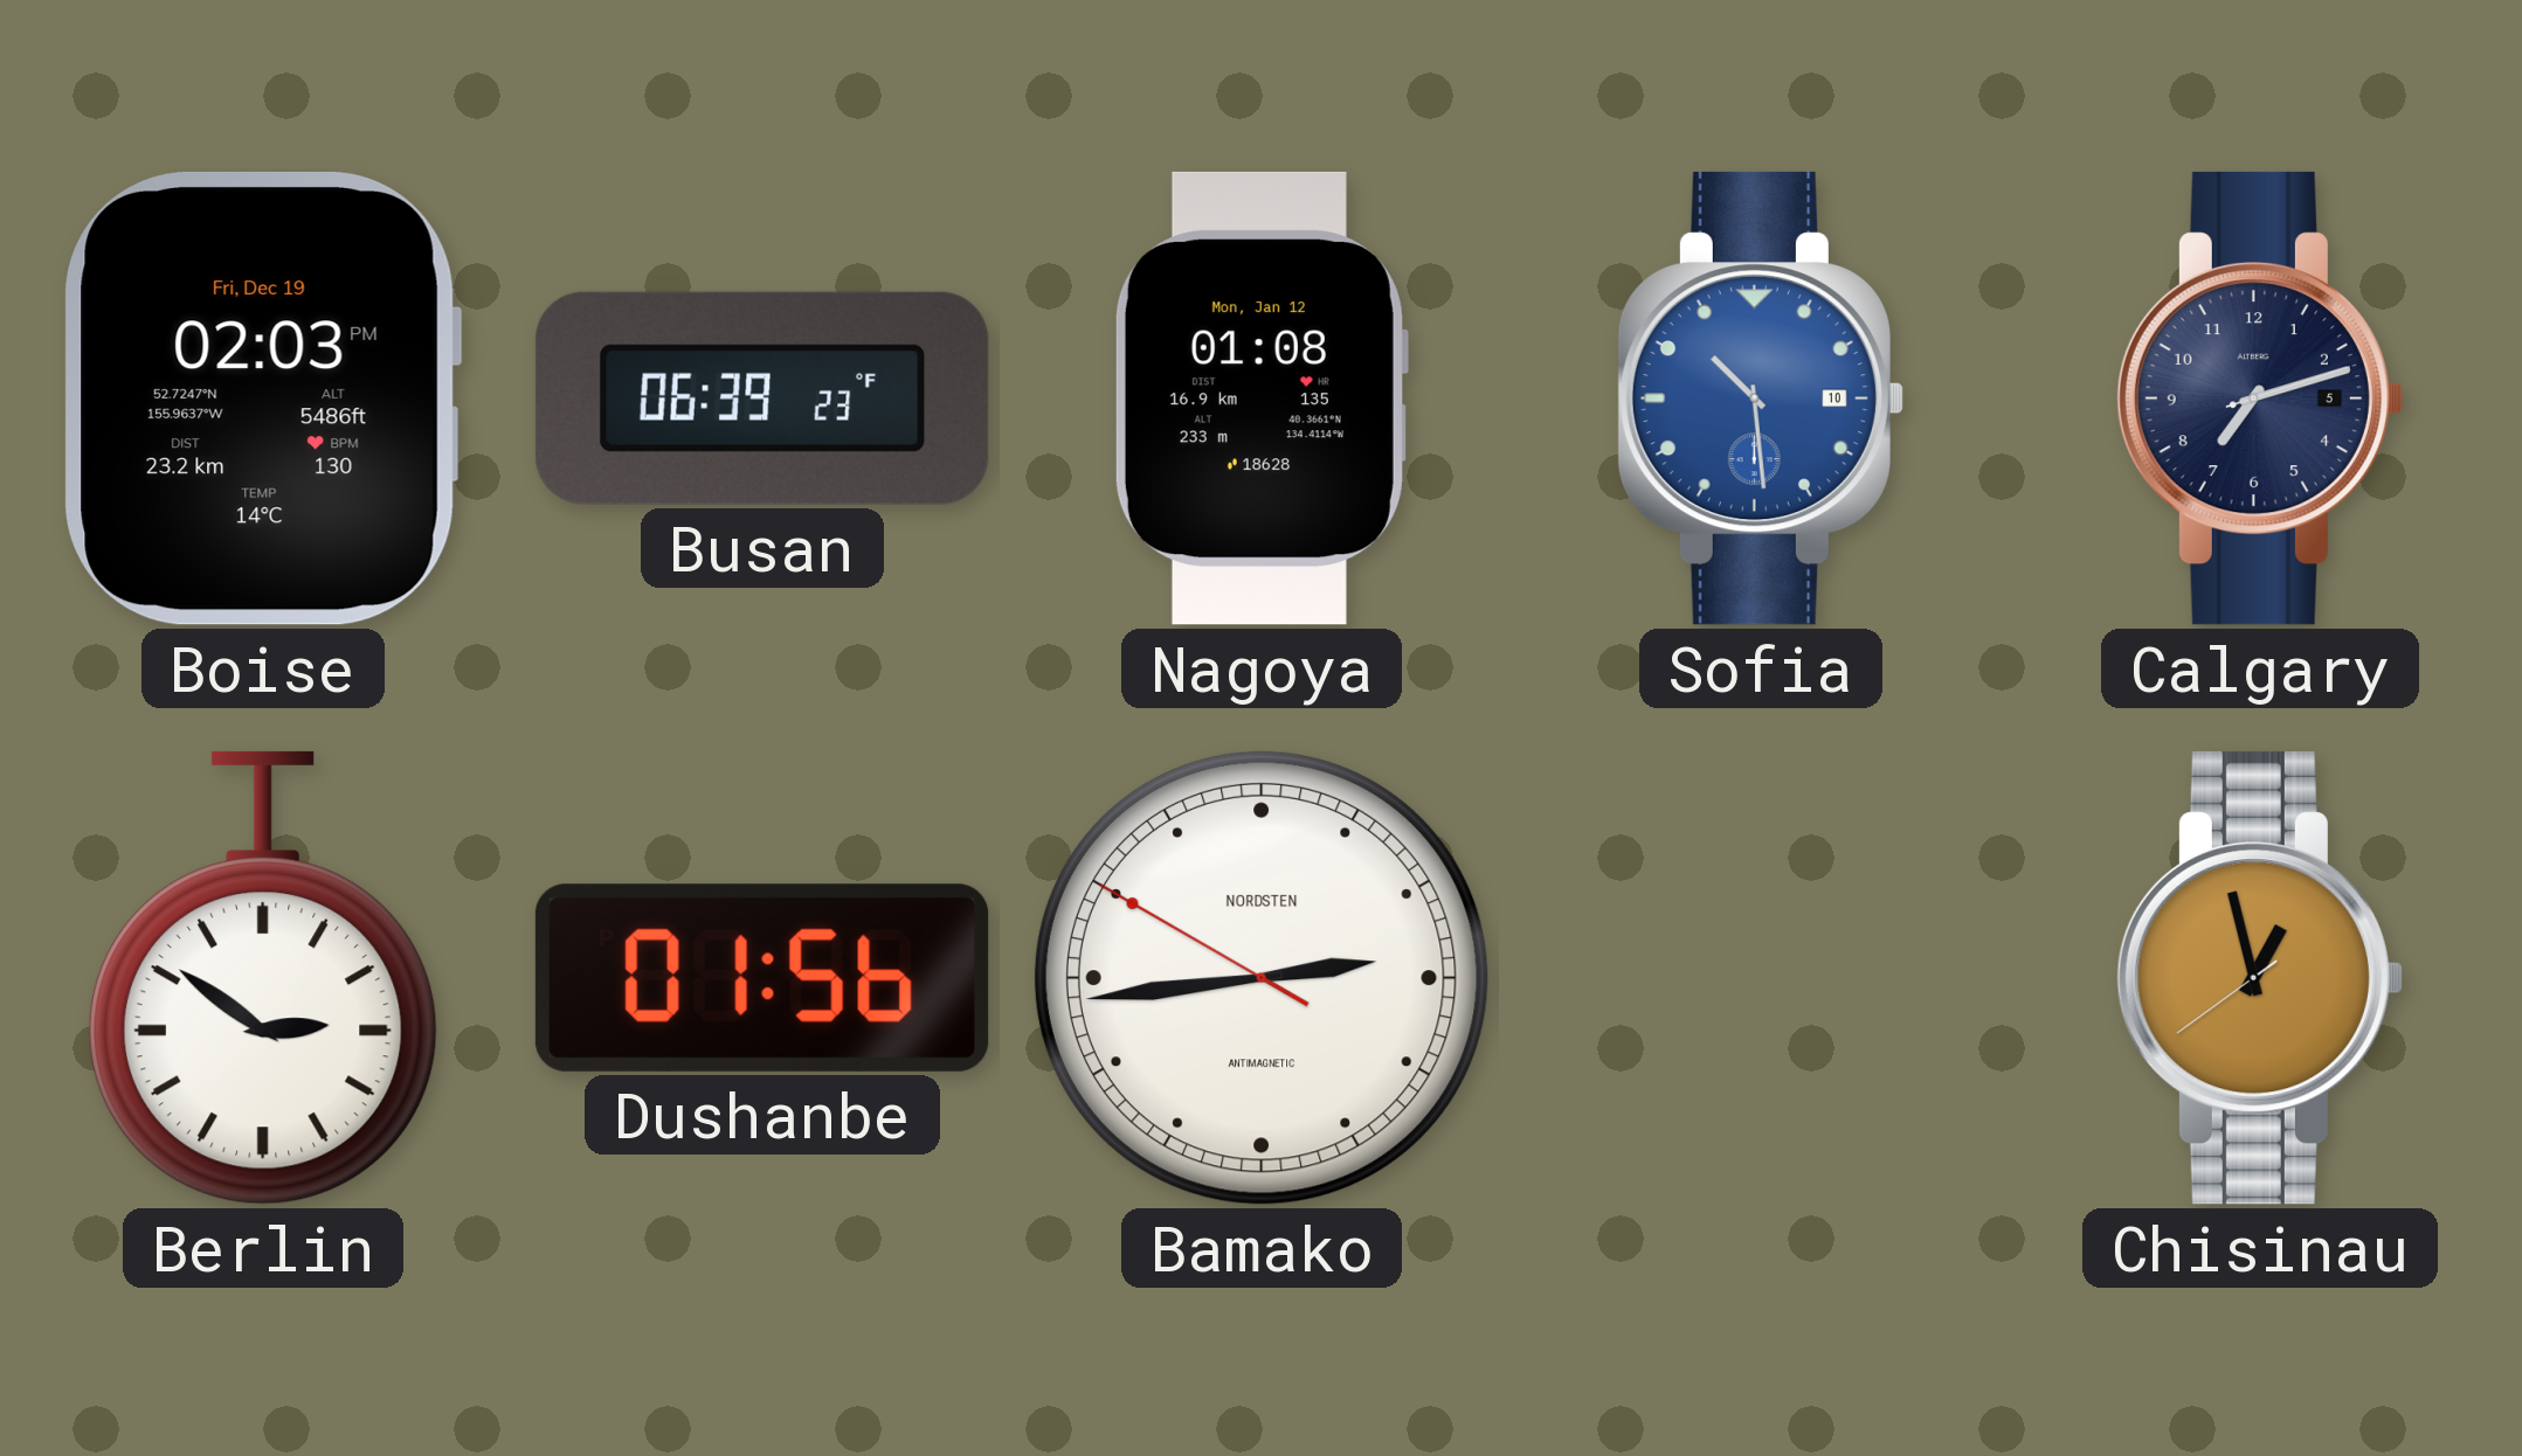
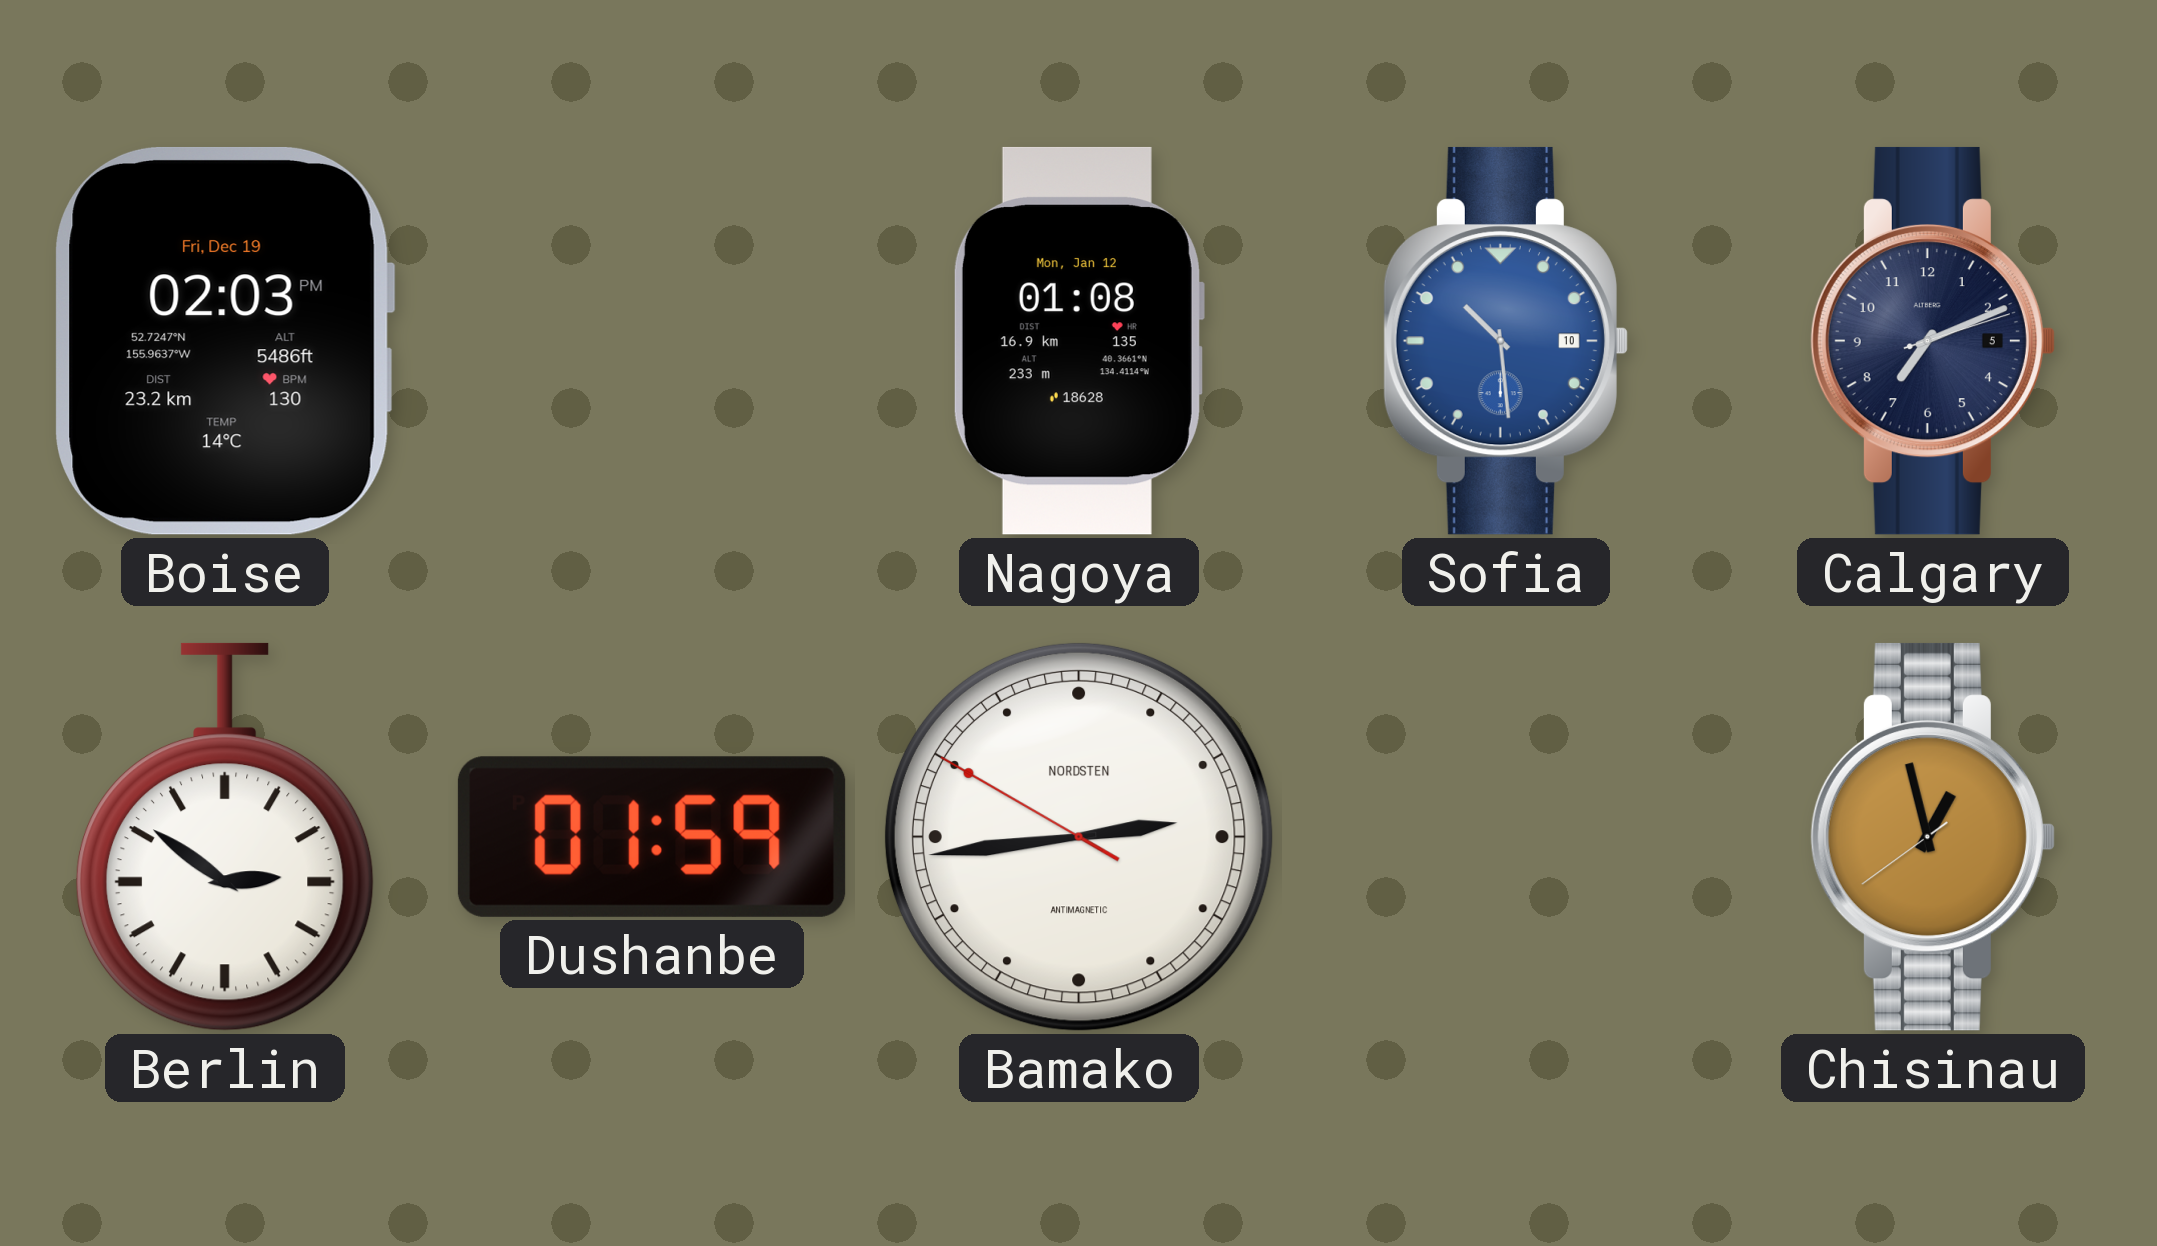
Busan: 06:39 -> none
Calgary: 7:12 -> 7:11
Dushanbe: 01:56 -> 01:59
